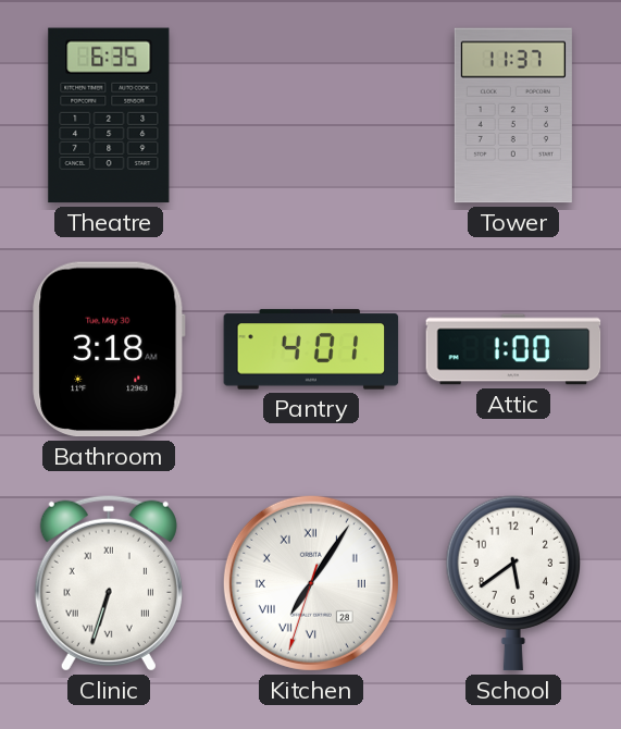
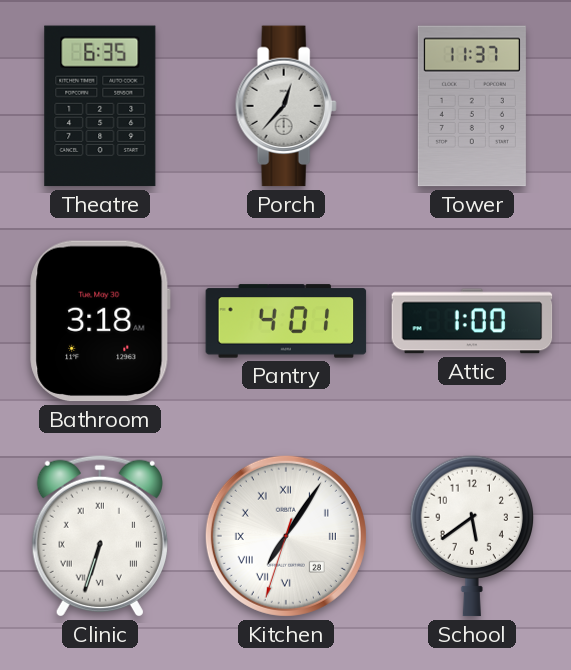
Porch: none -> 12:37
